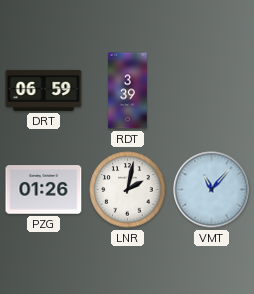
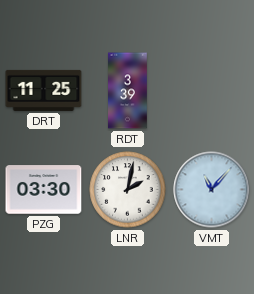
DRT: 06:59 -> 11:25
PZG: 01:26 -> 03:30
